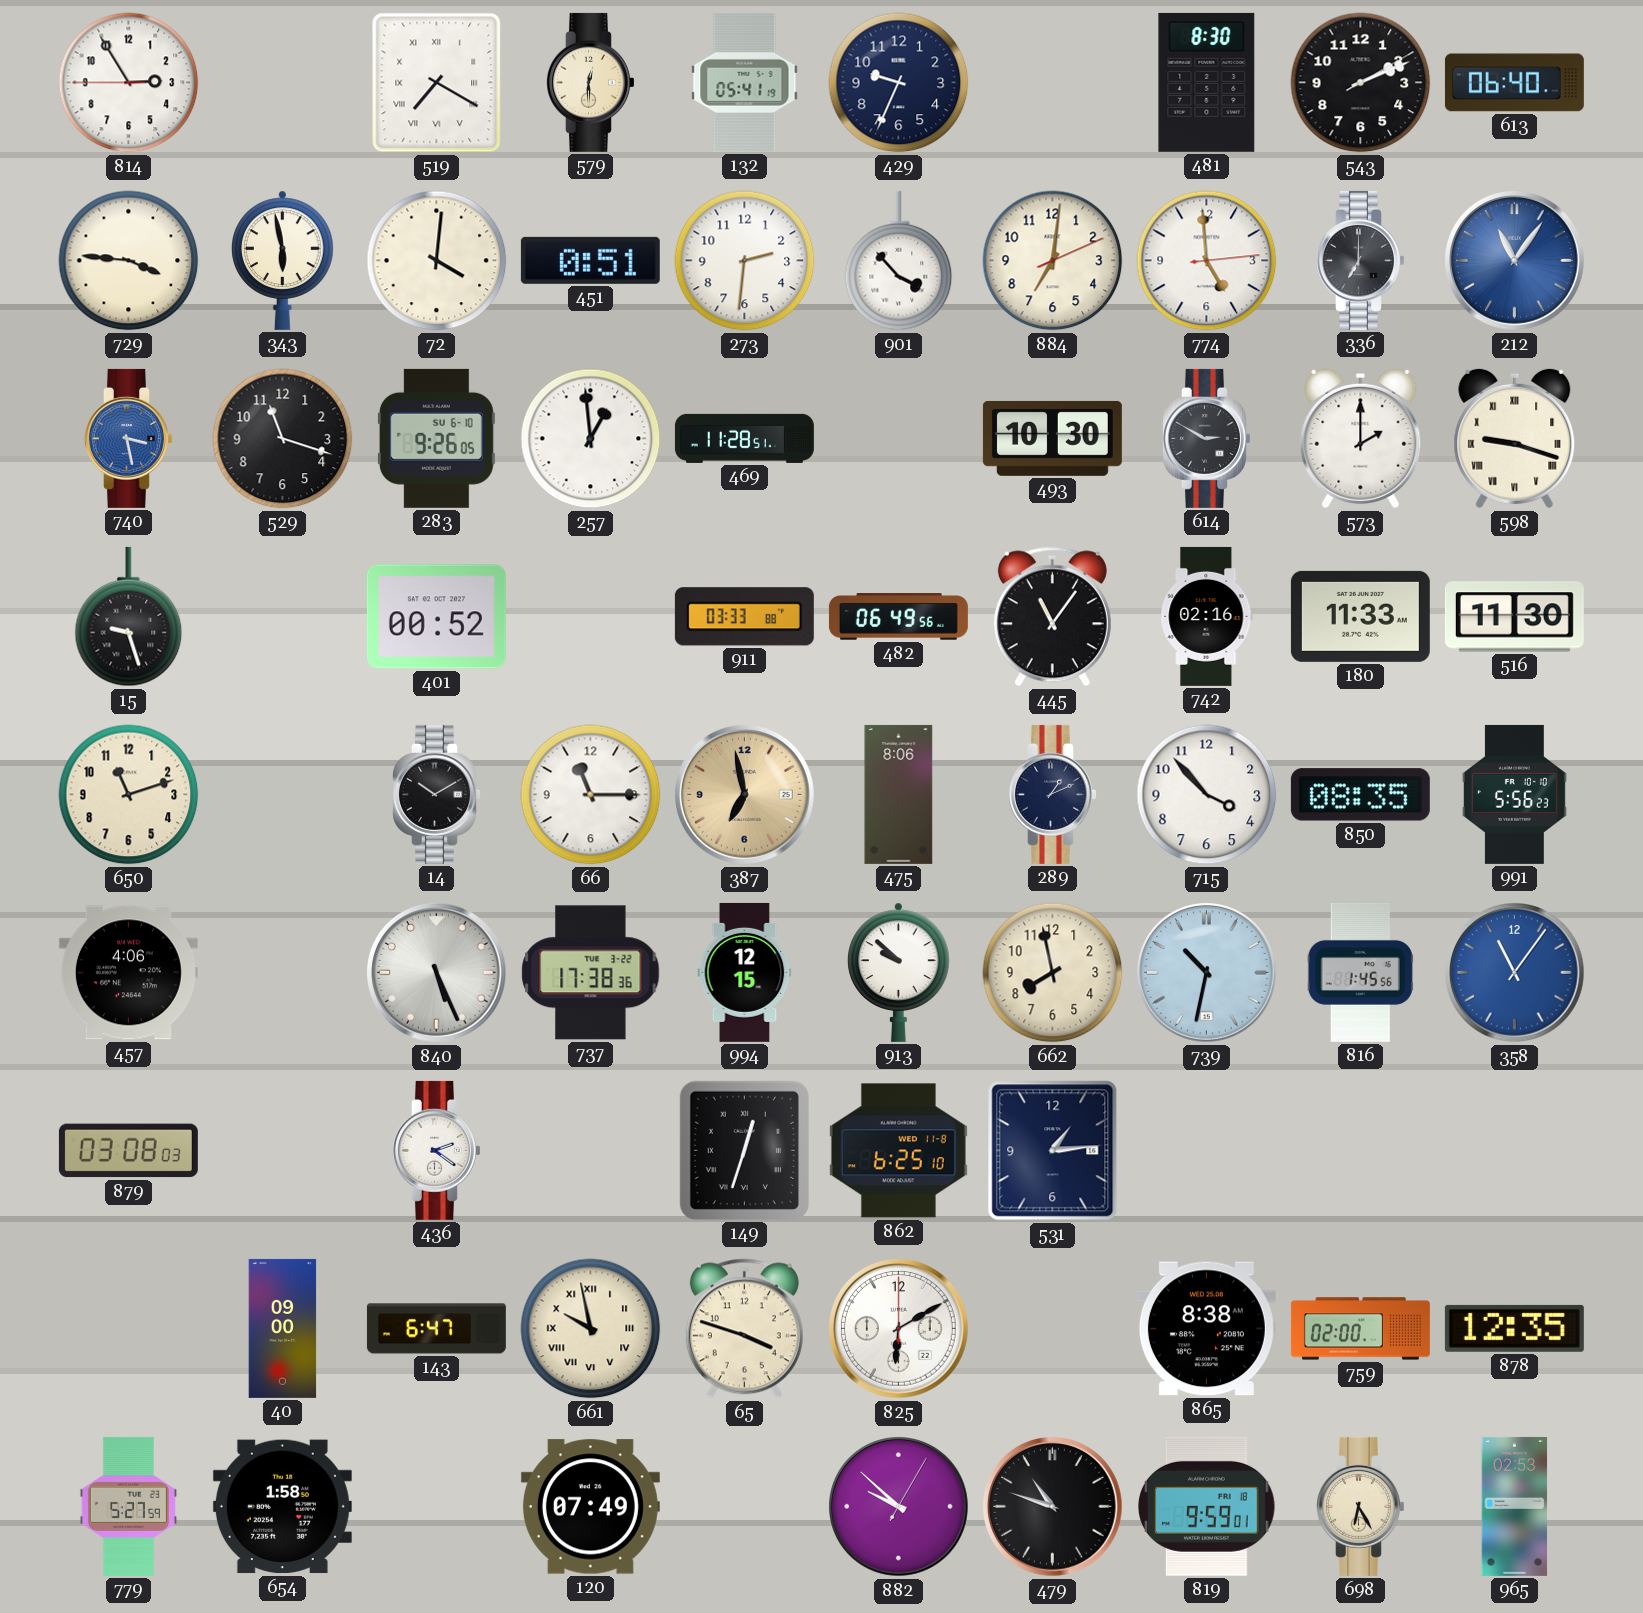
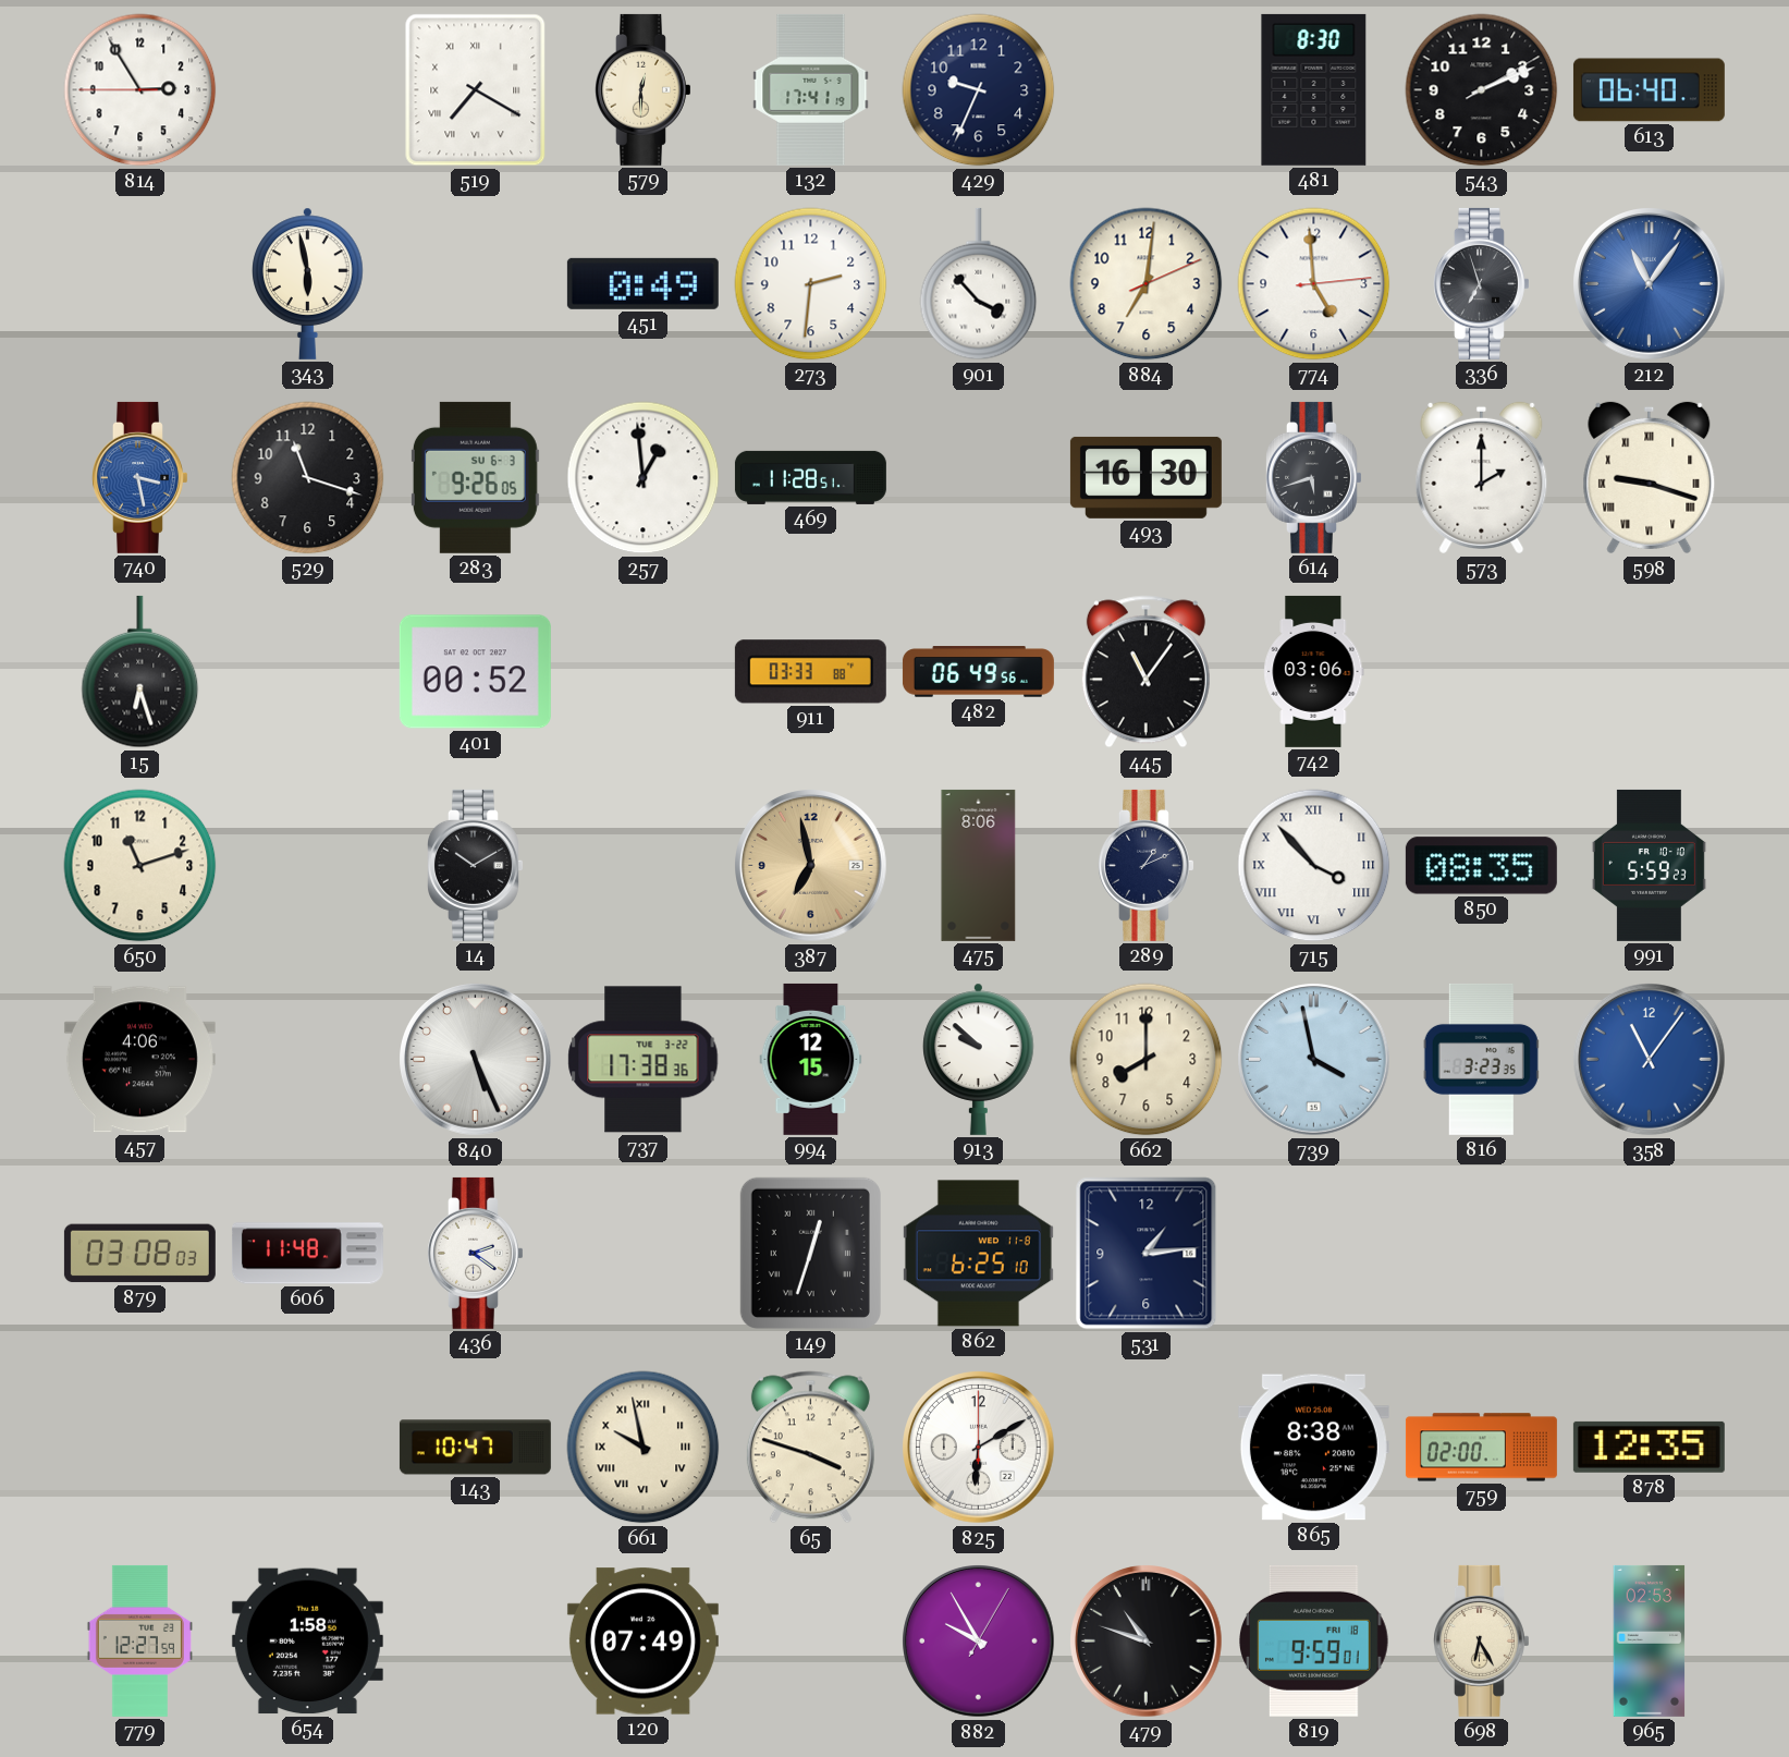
132: 05:41 -> 17:41
729: 3:46 -> none
72: 4:01 -> none
451: 0:51 -> 0:49
336: 7:00 -> 6:57
283 date: SU 6-10 -> SU 6-3
493: 10:30 -> 16:30
614: 2:50 -> 5:42
15: 9:27 -> 6:27
742: 02:16 -> 03:06
180: 11:33 -> none
516: 11:30 -> none
66: 11:15 -> none
715 numerals: Arabic -> Roman
991: 5:56 -> 5:59
662: 7:58 -> 8:00
739: 10:32 -> 3:58
816: 1:45 -> 3:23
606: none -> 11:48
40: 09:00 -> none
143: 6:47 -> 10:47
779: 5:27 -> 12:27
882: 9:52 -> 9:55
